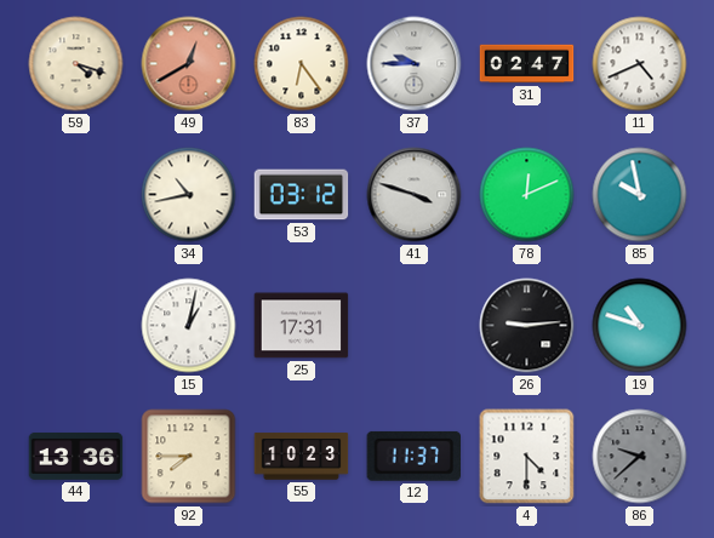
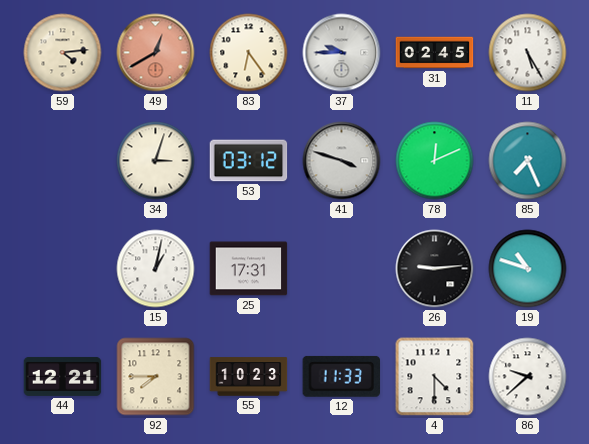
59: 4:18 -> 4:14
31: 02:47 -> 02:45
11: 4:41 -> 5:25
34: 10:43 -> 3:03
85: 9:58 -> 7:26
44: 13:36 -> 12:21
12: 11:37 -> 11:33
86 dial: grey -> white
